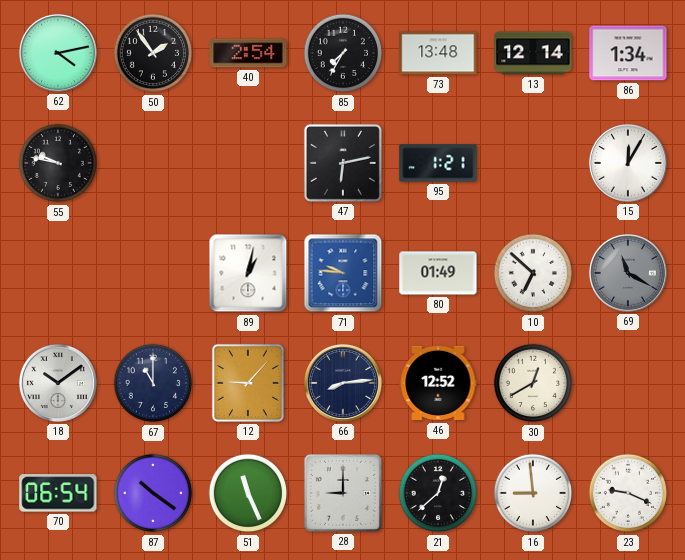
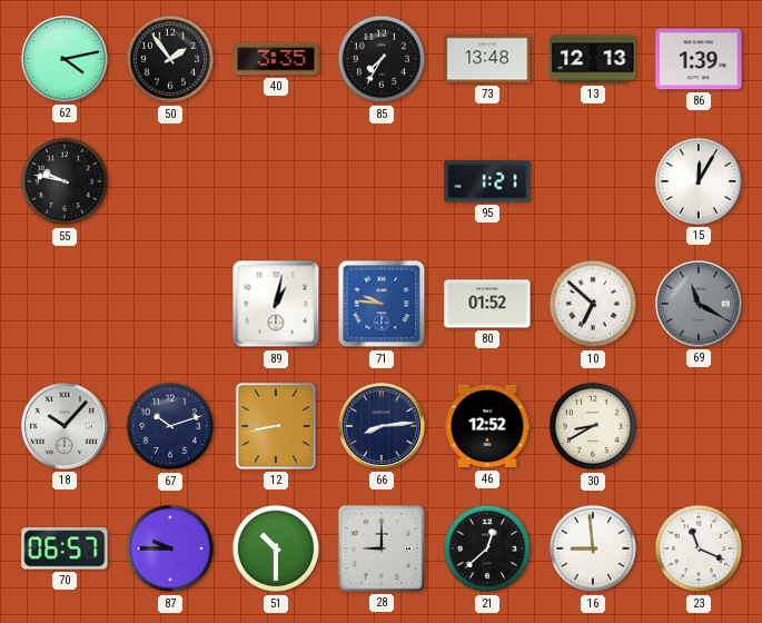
40: 2:54 -> 3:35
13: 12:14 -> 12:13
86: 1:34 -> 1:39
47: 6:13 -> none
80: 01:49 -> 01:52
18: 10:09 -> 10:07
67: 11:00 -> 10:12
12: 9:07 -> 8:43
30: 12:40 -> 8:40
70: 06:54 -> 06:57
87: 10:21 -> 9:45
51: 11:26 -> 10:30
23: 9:19 -> 11:19
